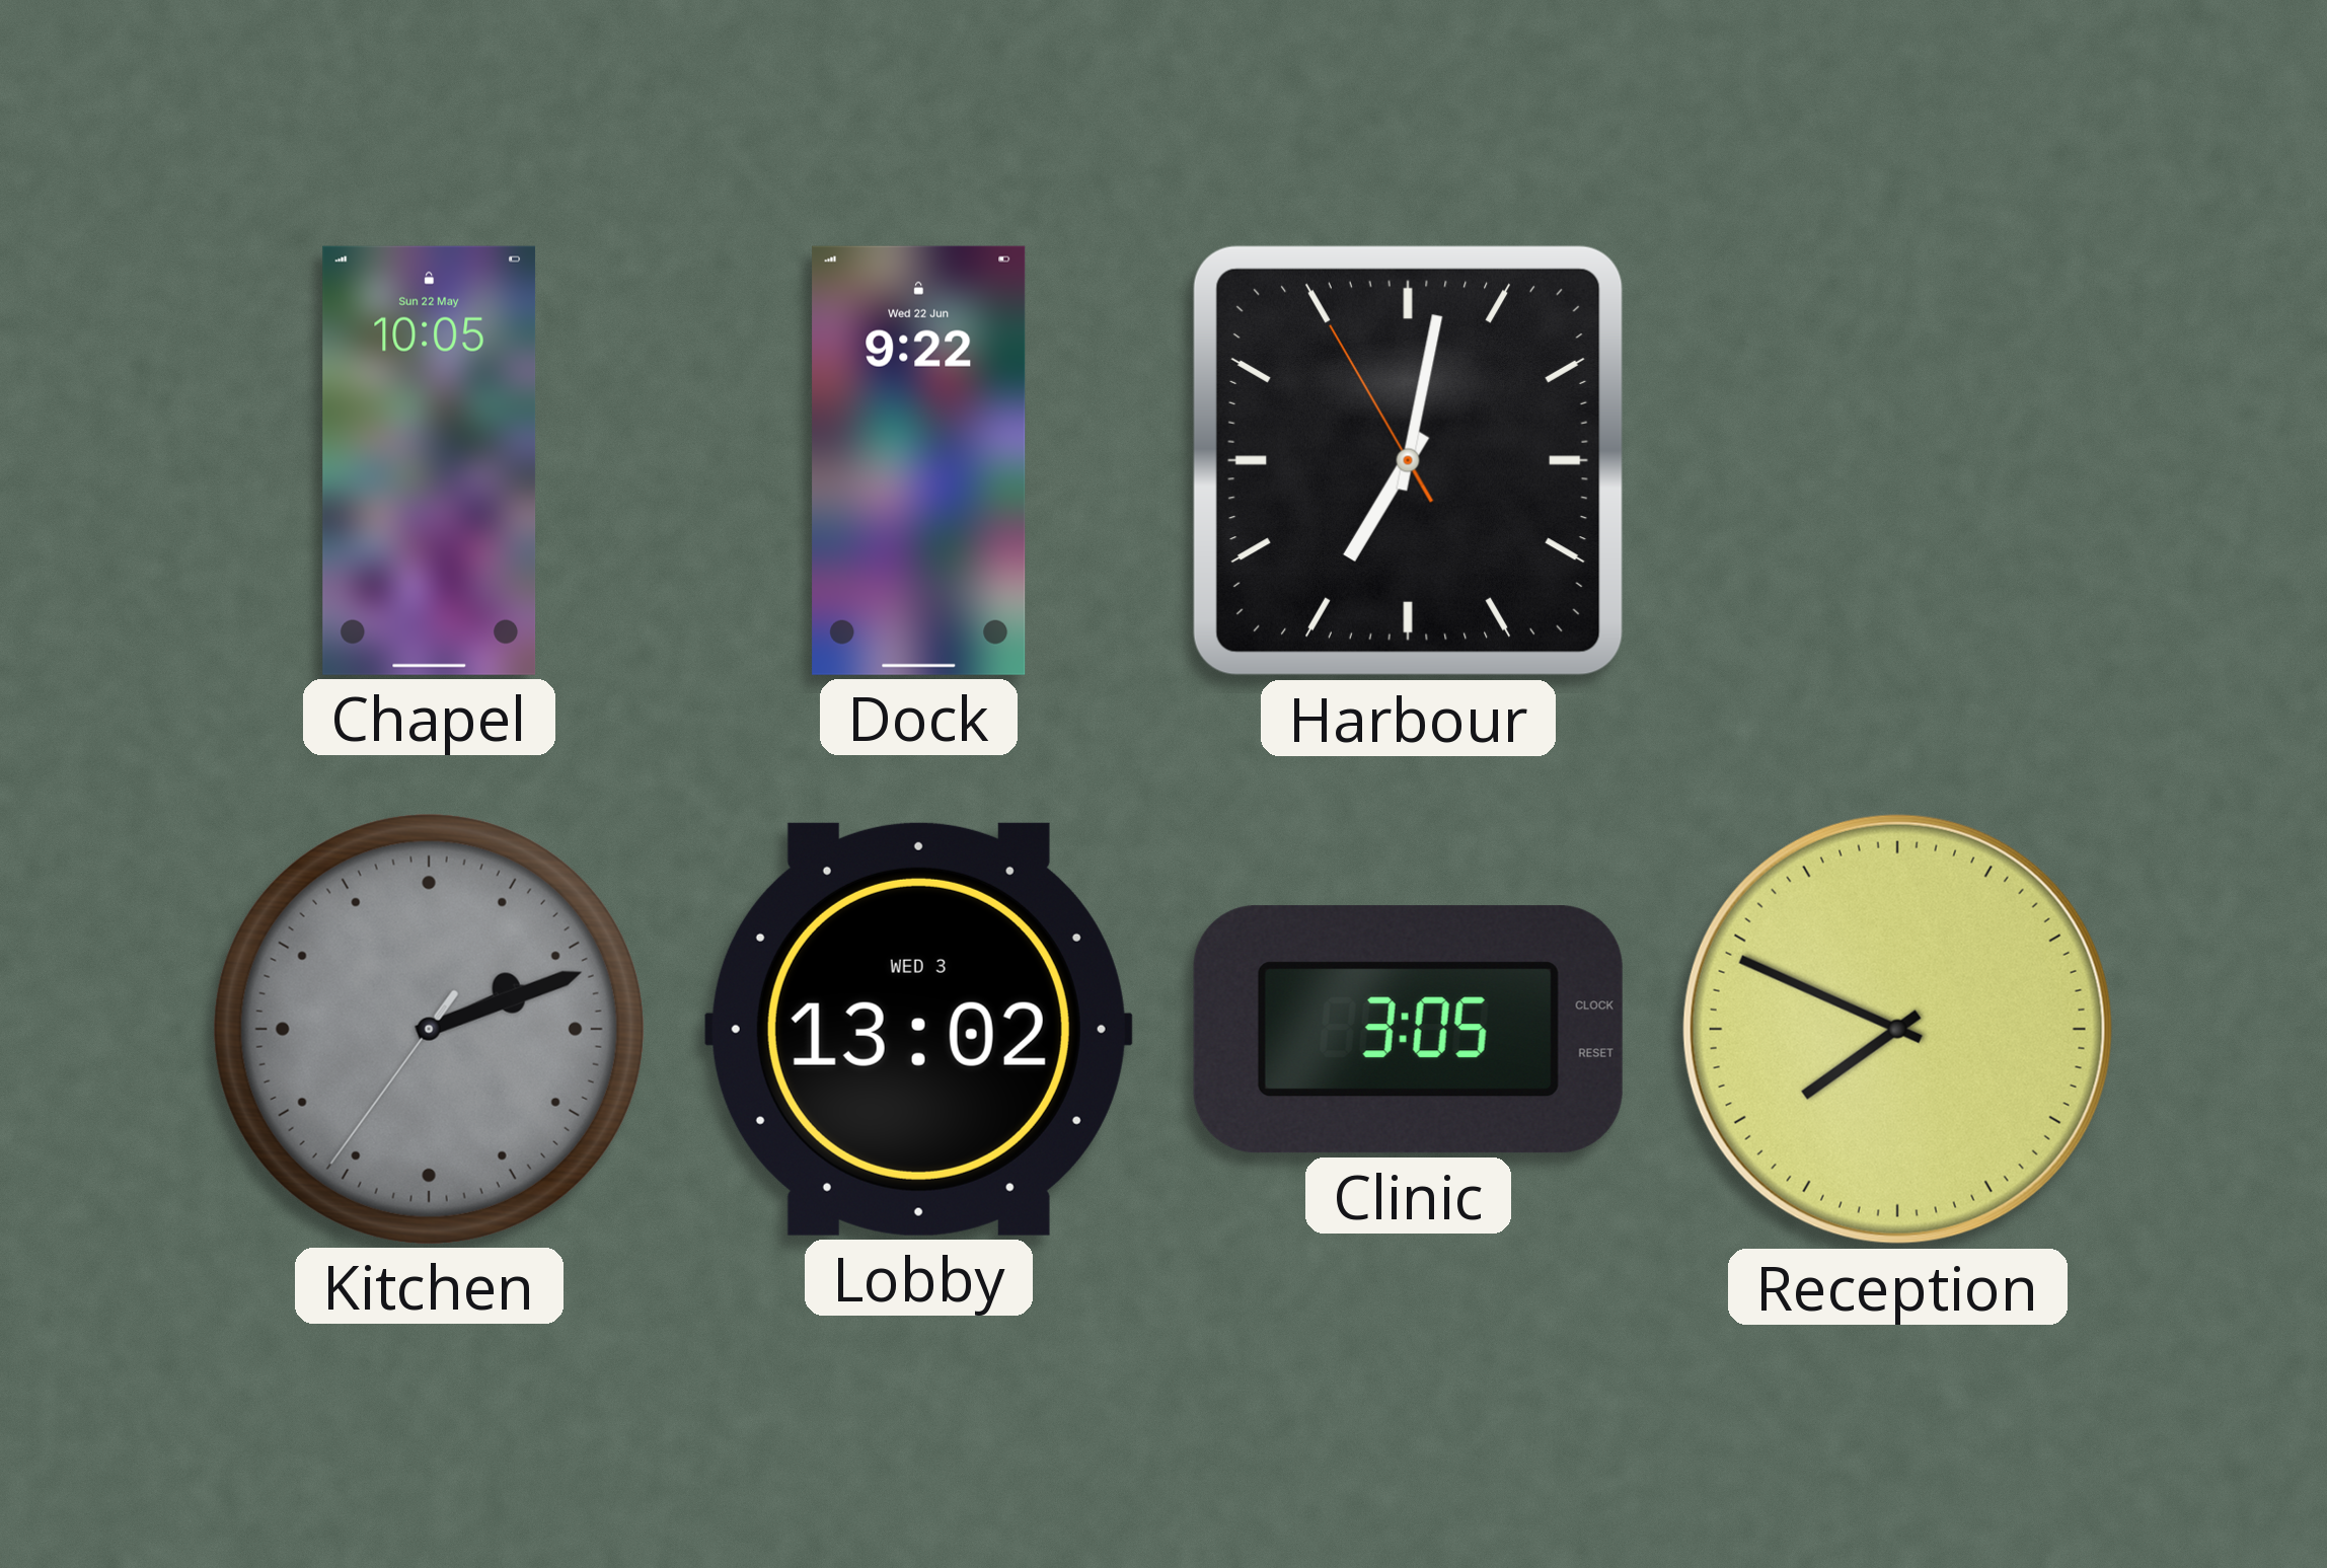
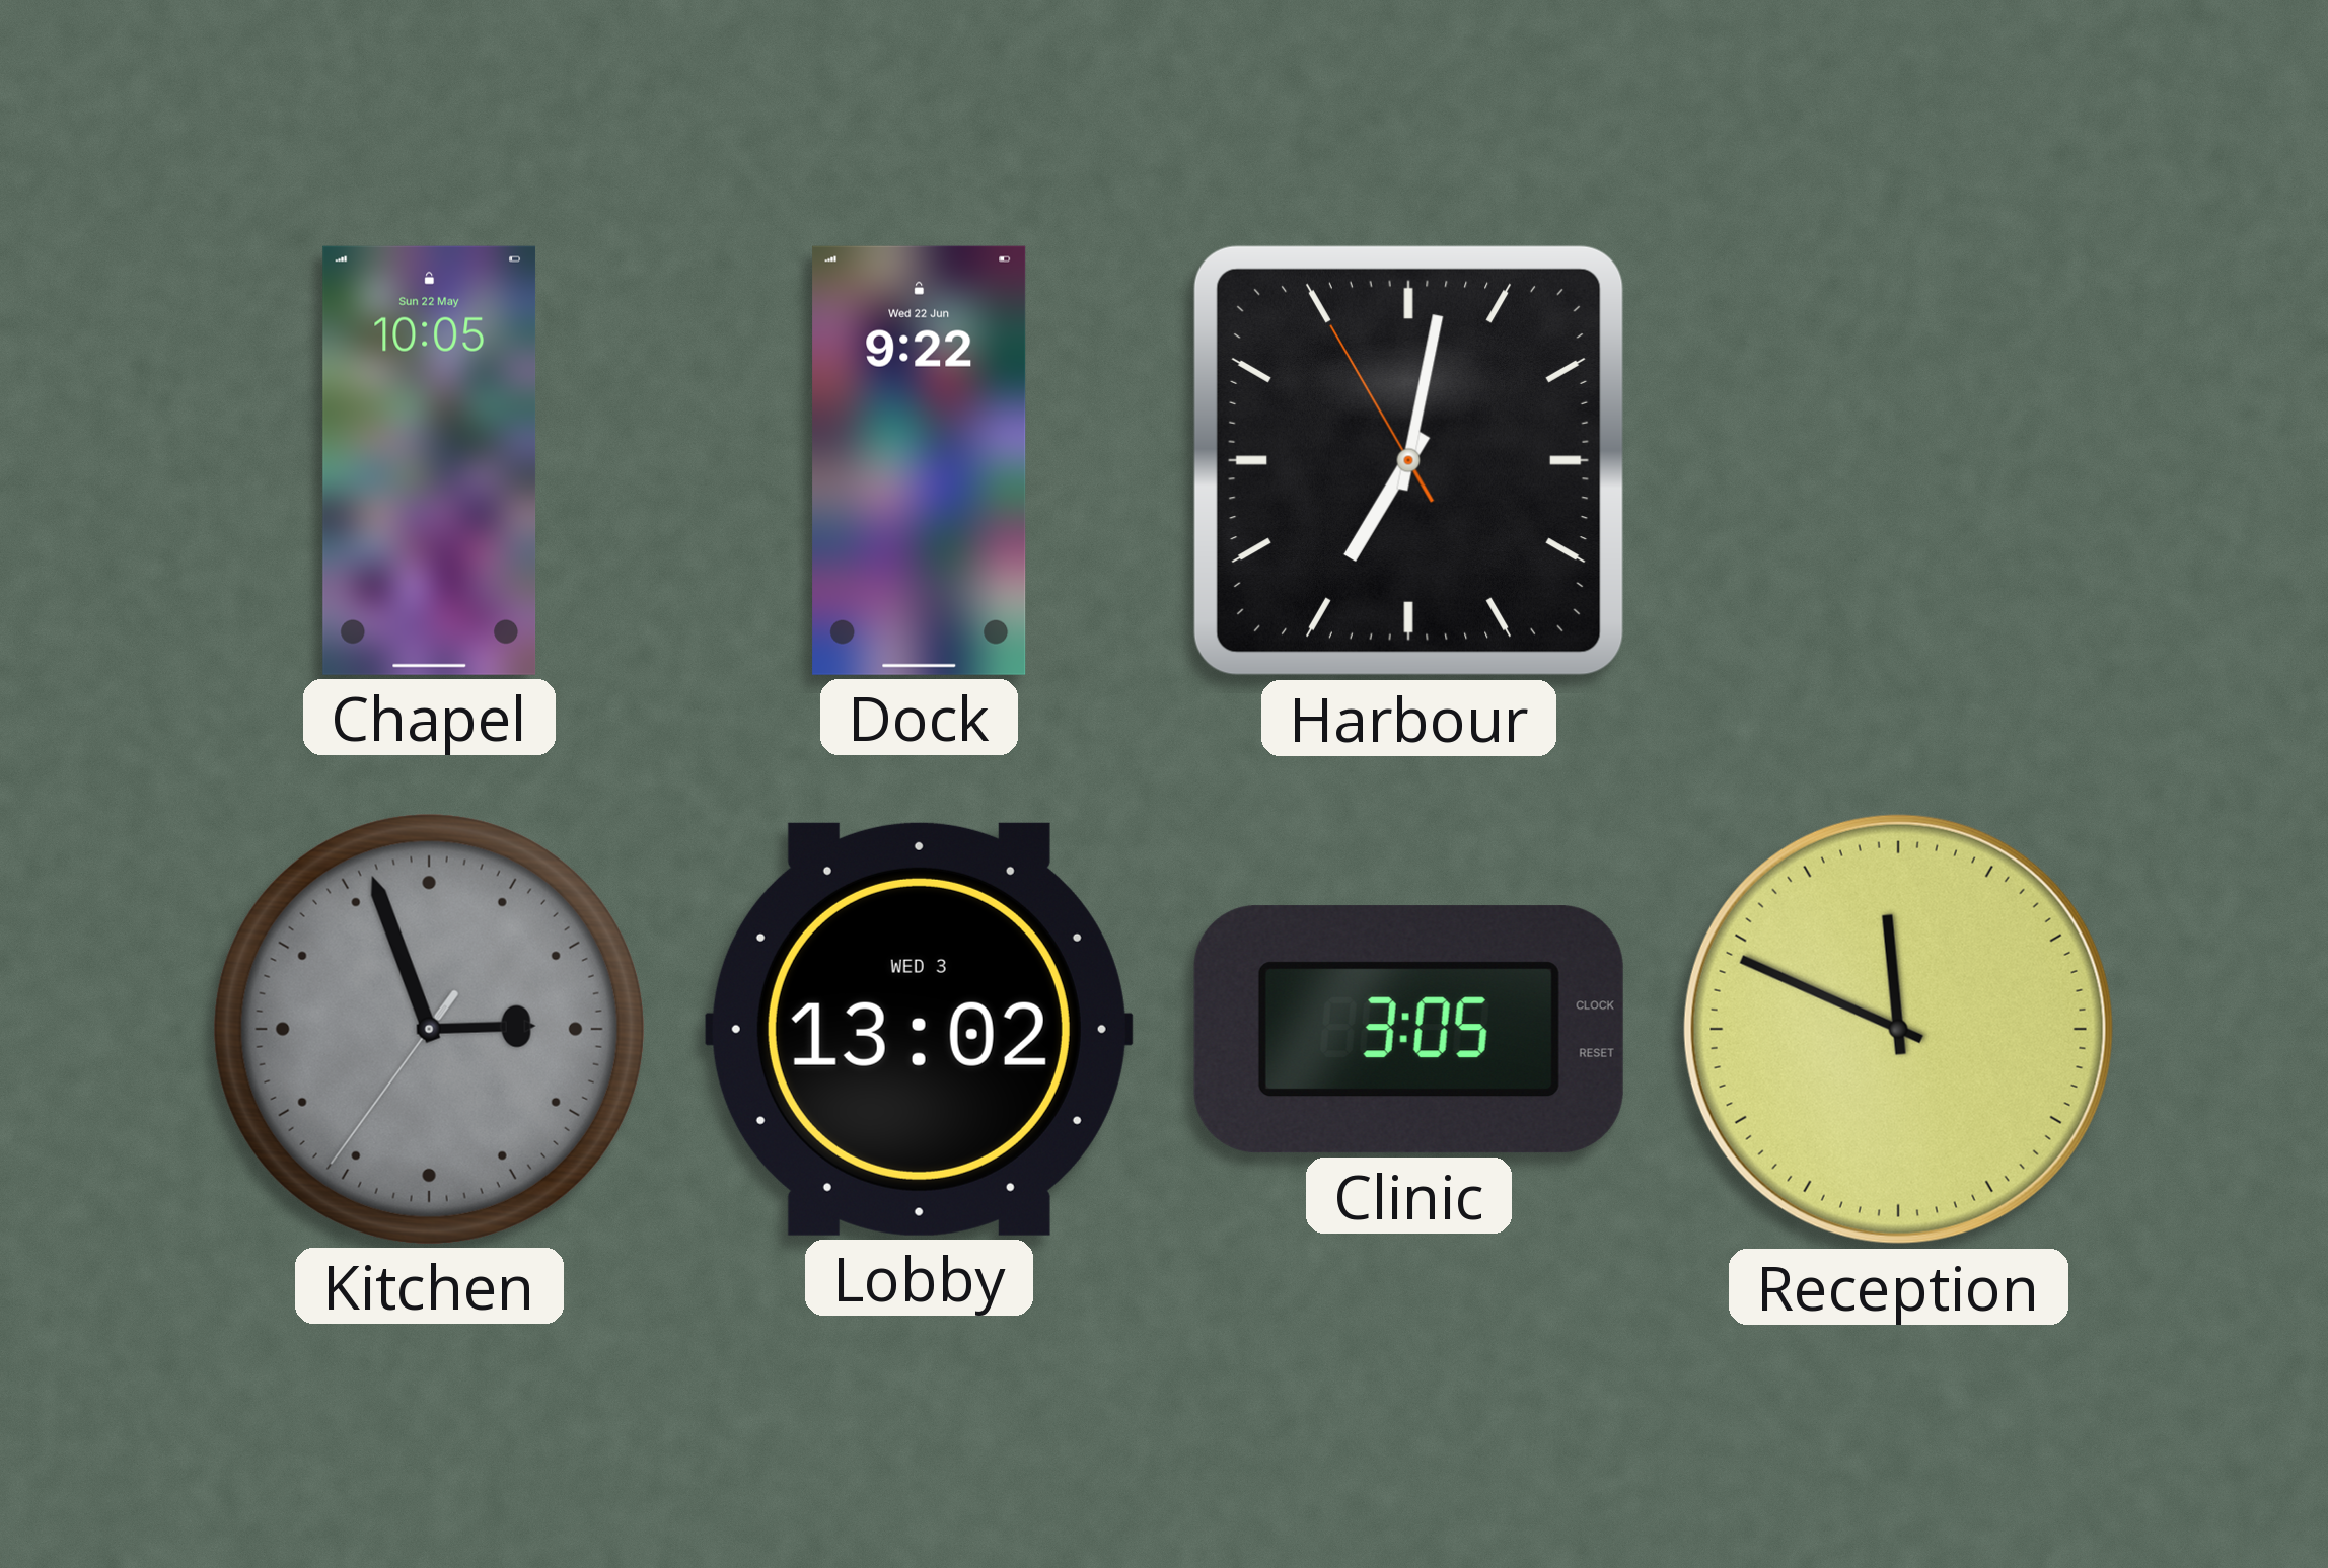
Kitchen: 2:11 -> 2:56
Reception: 7:49 -> 11:49
